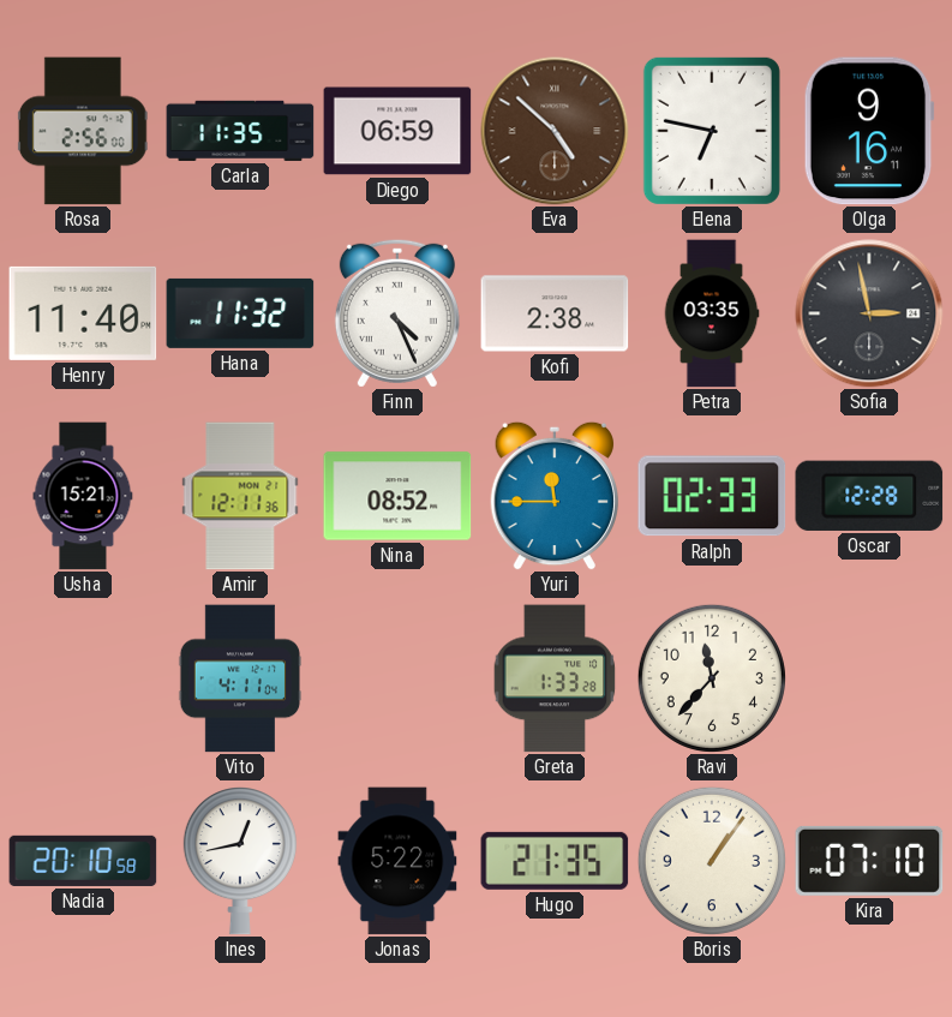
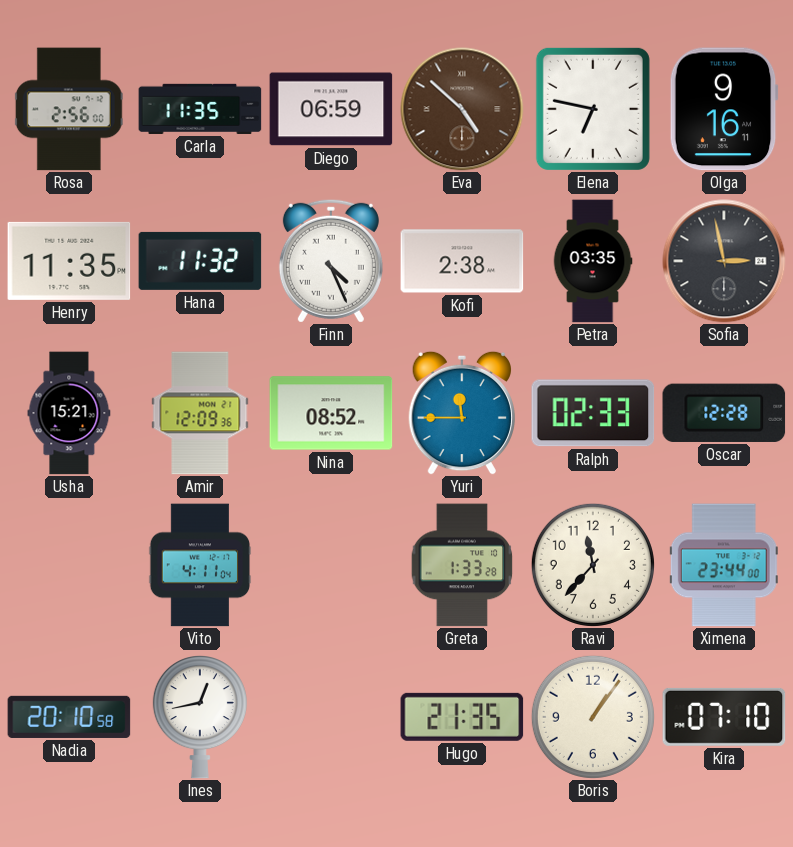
Henry: 11:40 -> 11:35
Amir: 12:11 -> 12:09
Ximena: none -> 23:44
Jonas: 5:22 -> none
